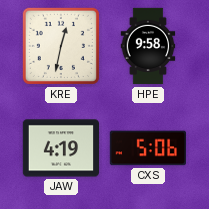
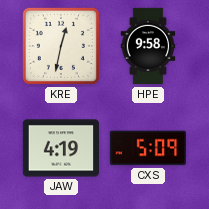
CXS: 5:06 -> 5:09
